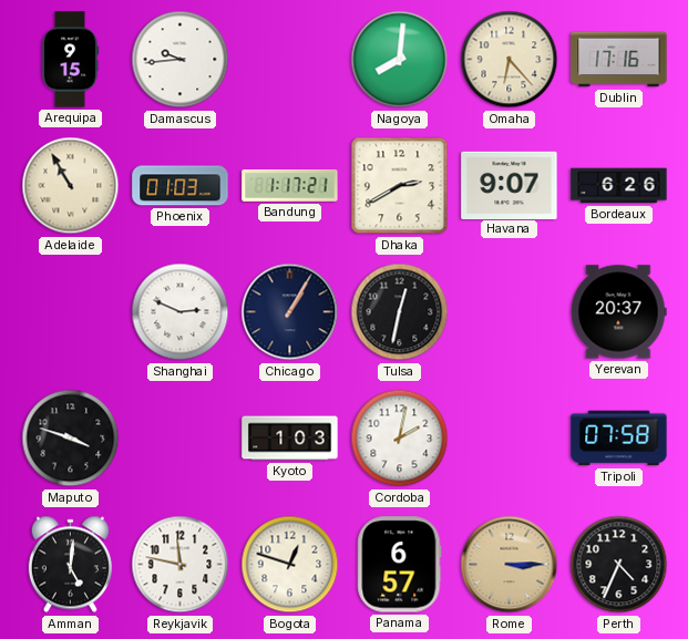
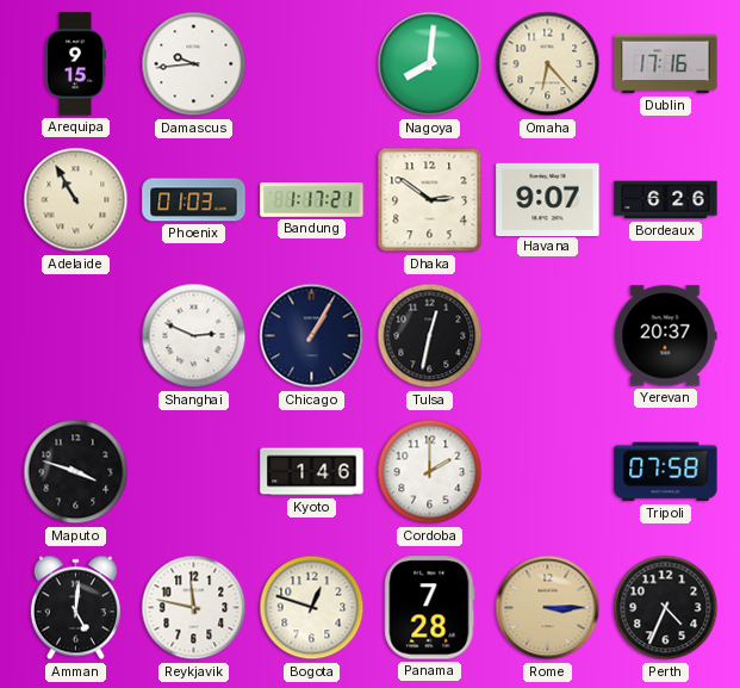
Dhaka: 2:40 -> 2:51
Kyoto: 1:03 -> 1:46
Cordoba: 2:02 -> 2:00
Panama: 6:57 -> 7:28
